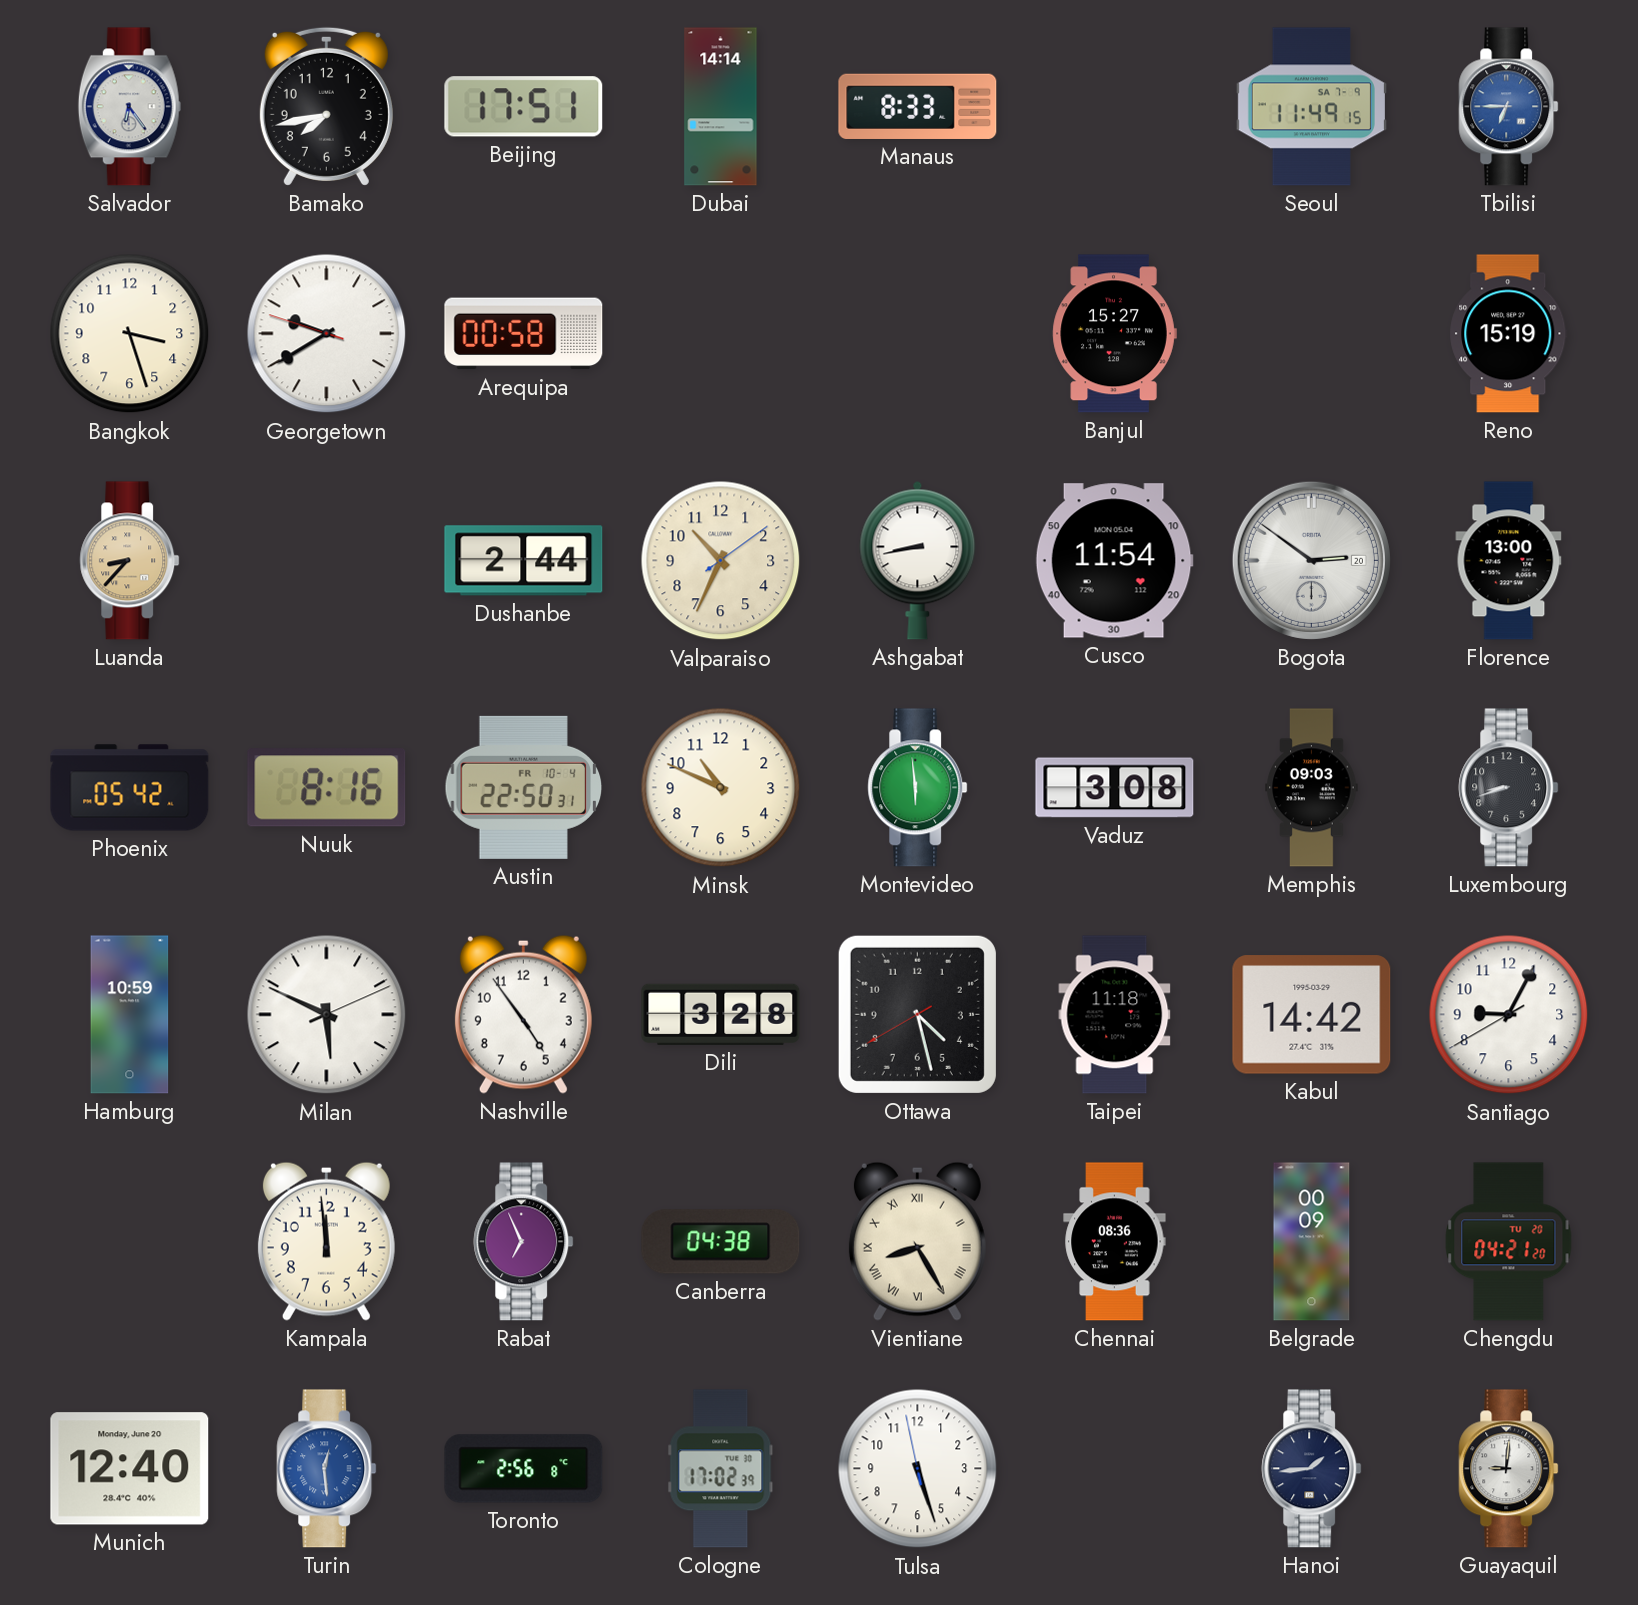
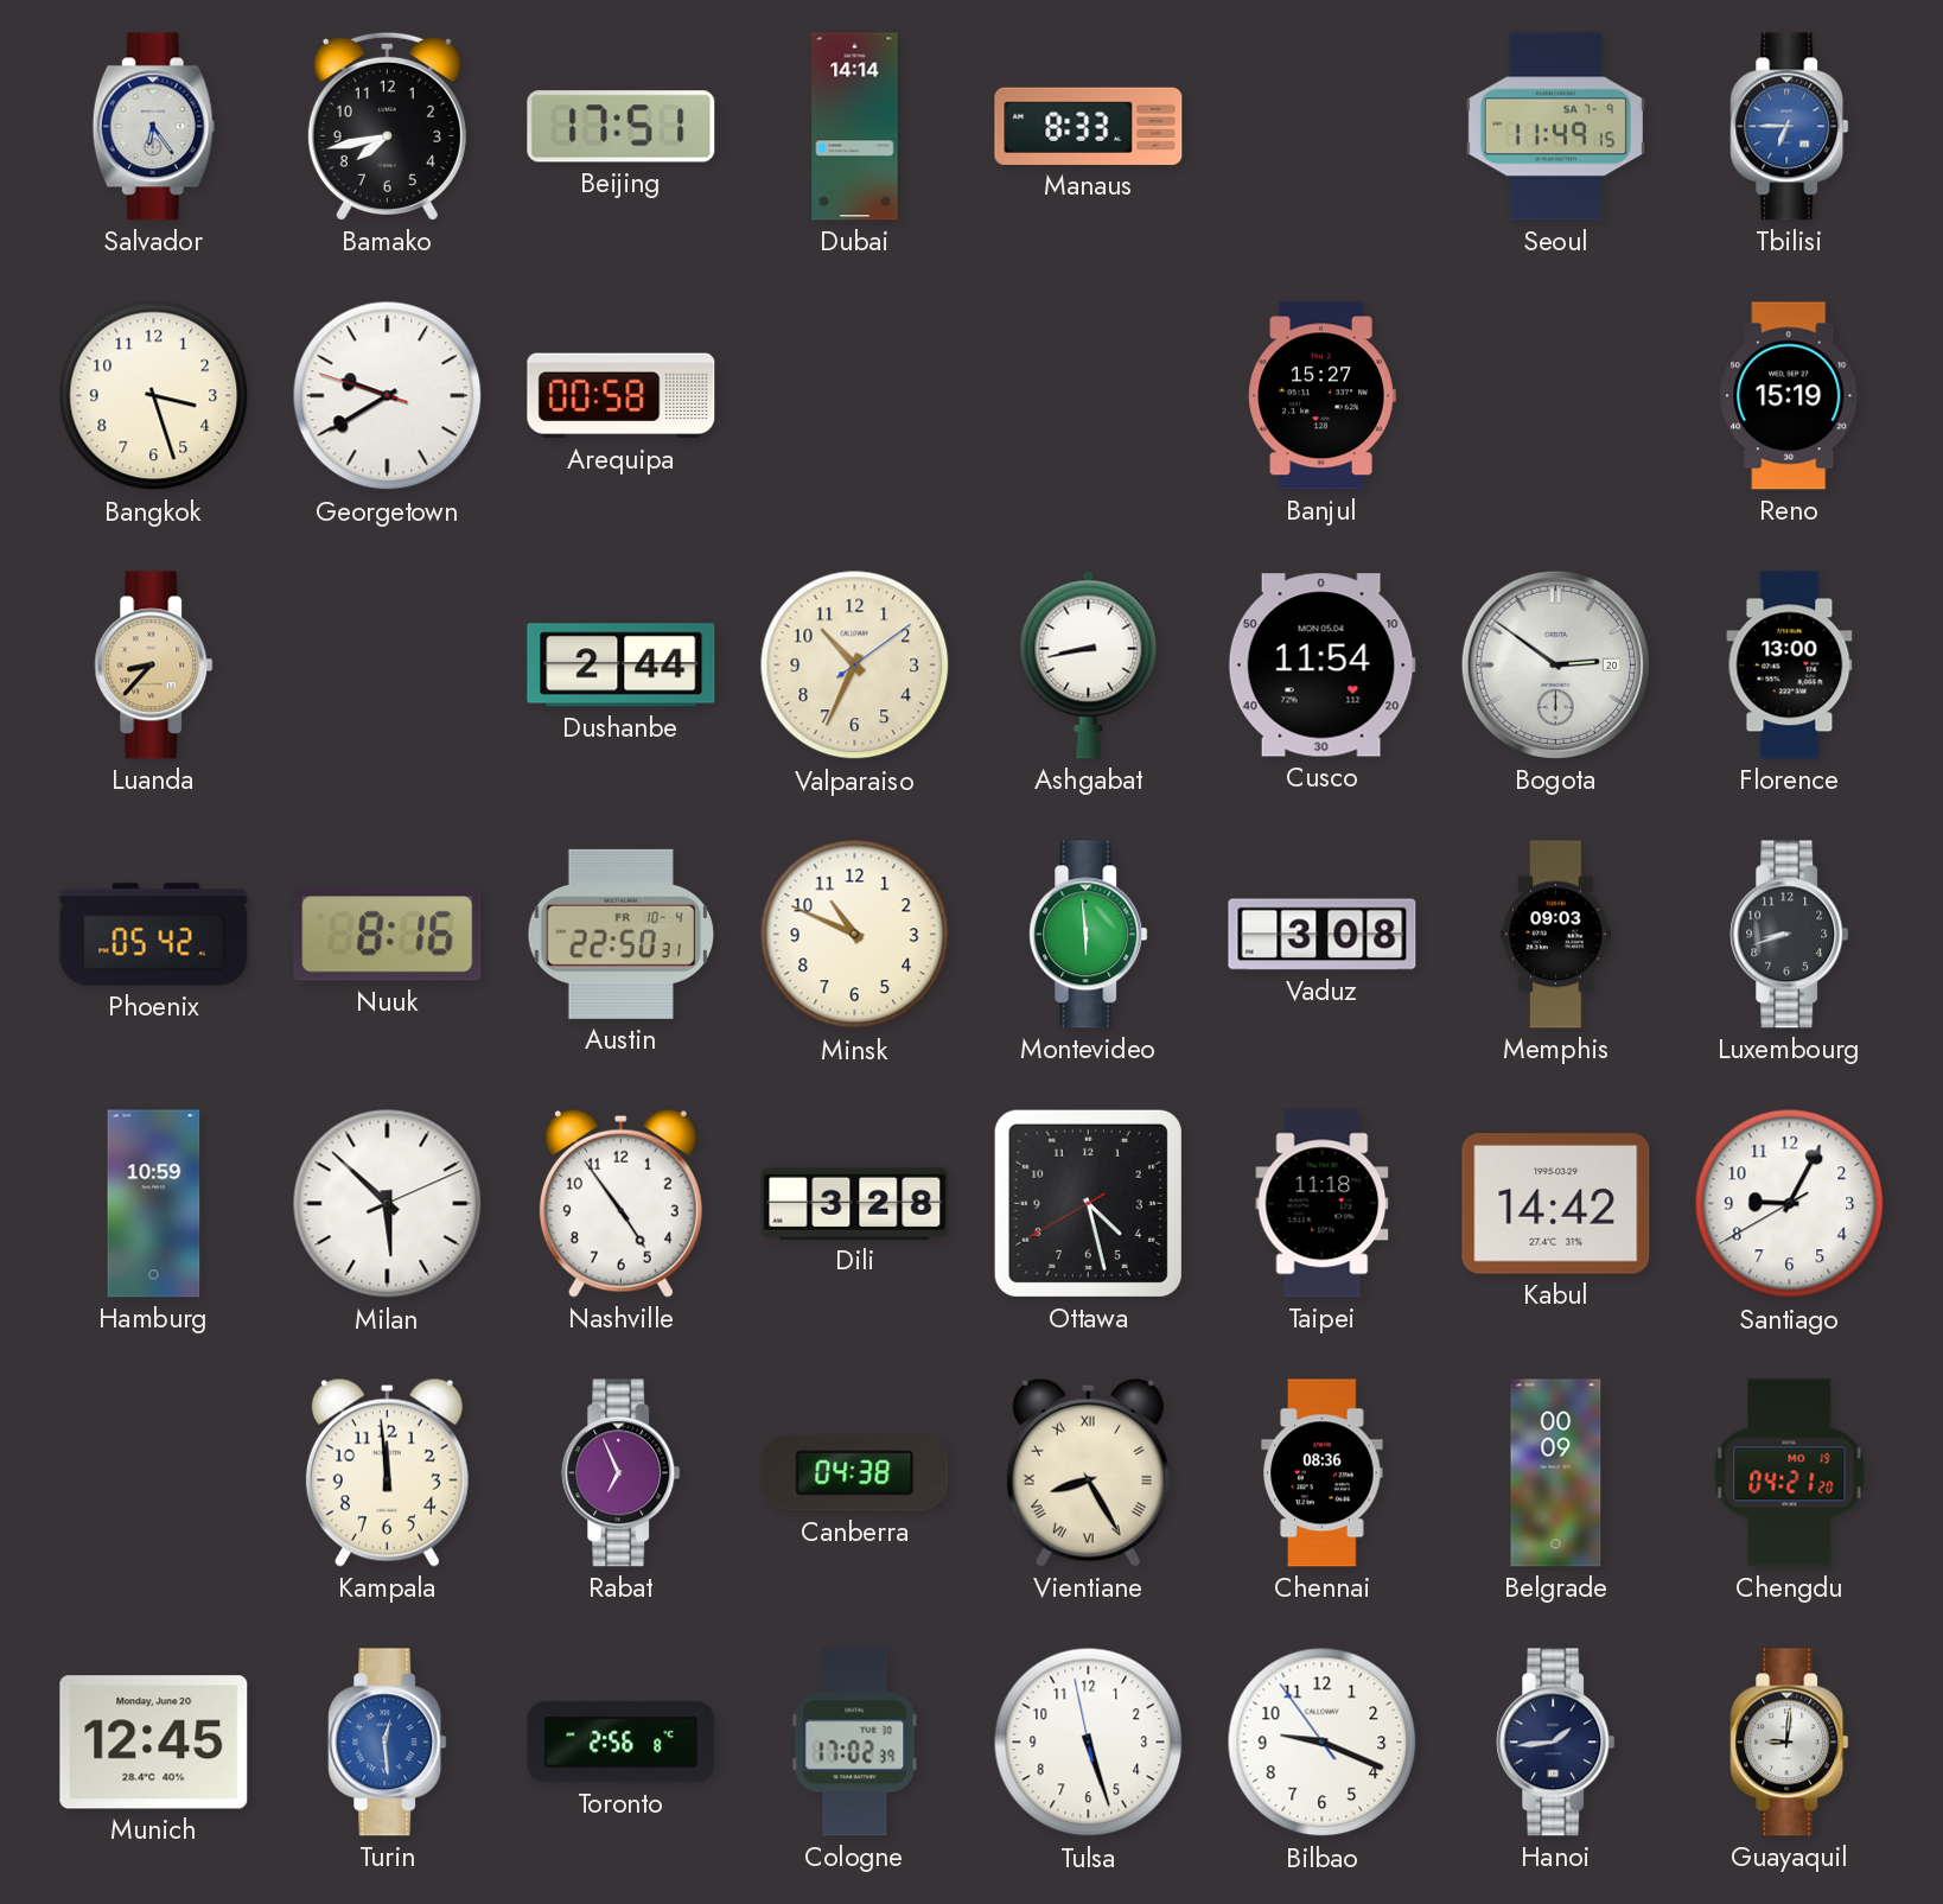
Milan: 5:49 -> 5:52
Chengdu date: TU 20 -> MO 19
Munich: 12:40 -> 12:45
Bilbao: none -> 9:18
